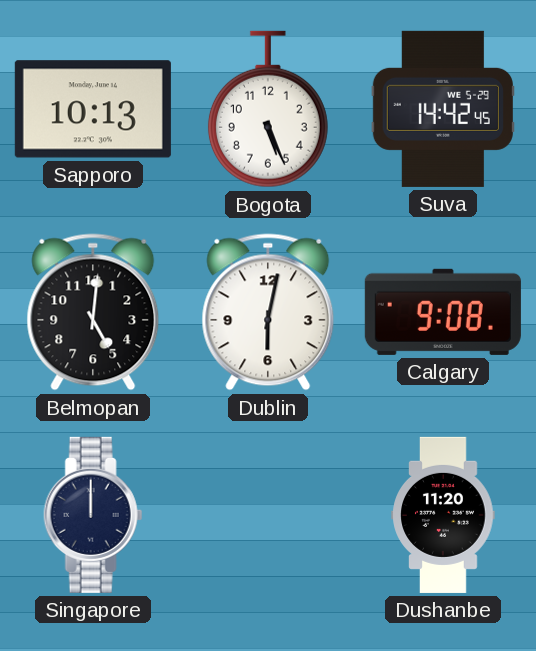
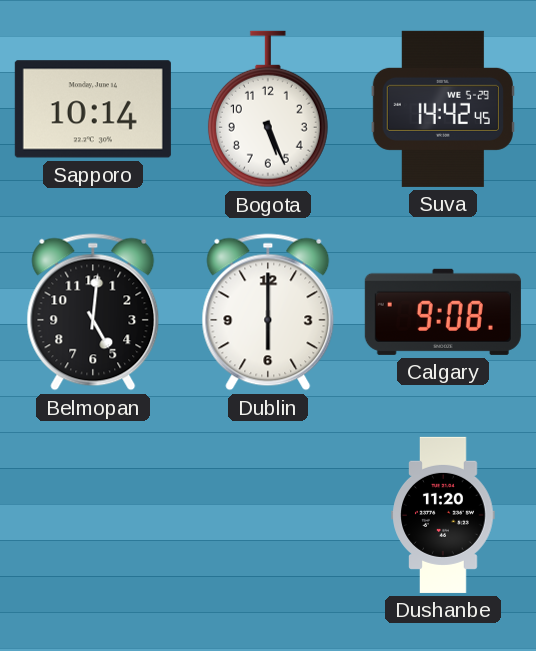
Sapporo: 10:13 -> 10:14
Dublin: 6:02 -> 6:00
Singapore: 12:00 -> none
